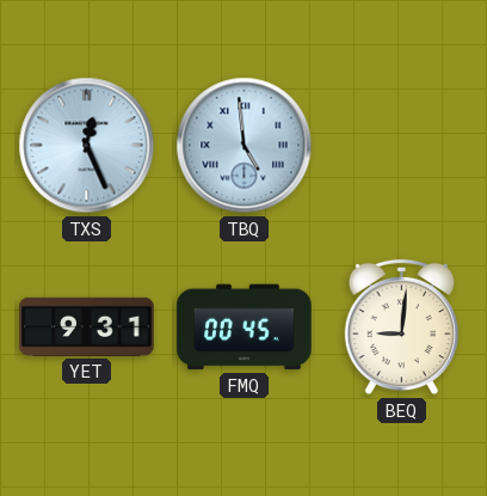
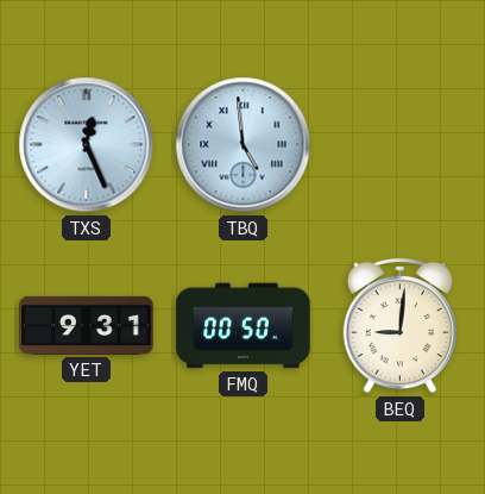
FMQ: 00:45 -> 00:50
